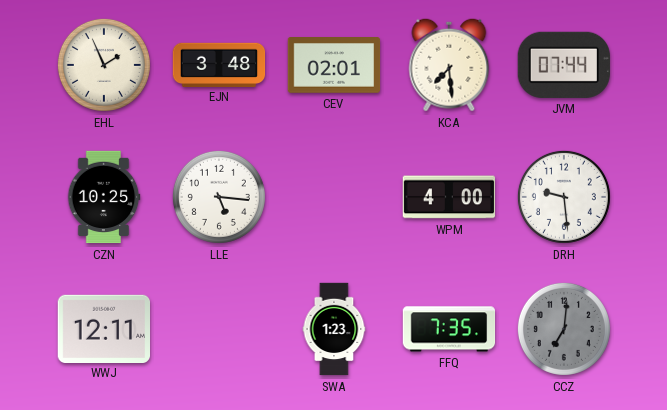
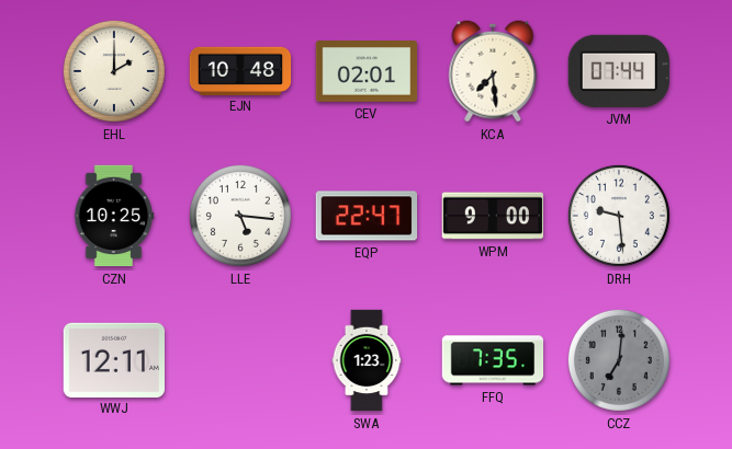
EHL: 1:56 -> 2:00
EJN: 3:48 -> 10:48
EQP: none -> 22:47
WPM: 4:00 -> 9:00
